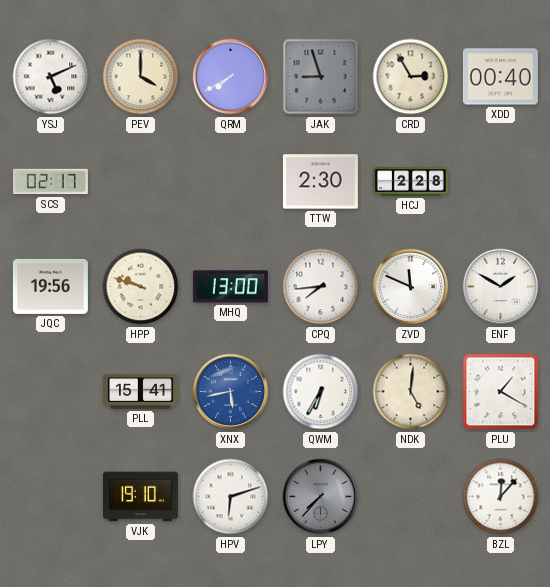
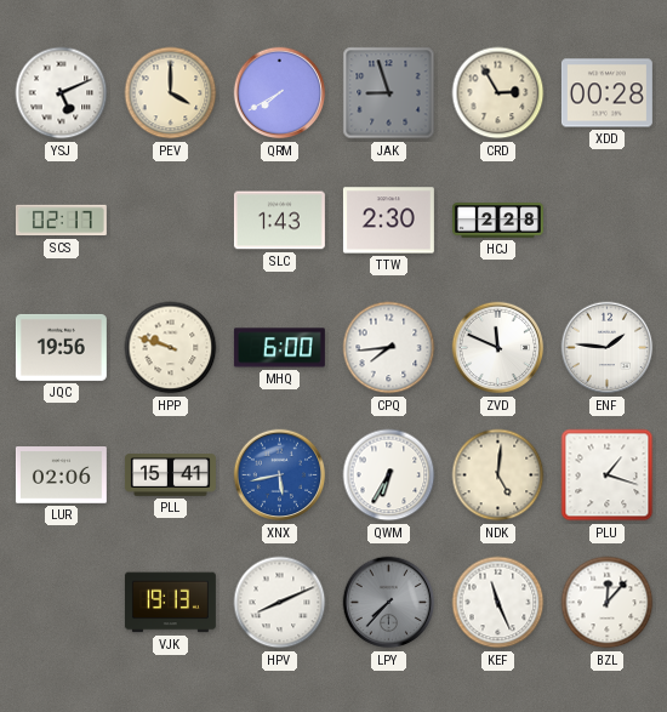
XDD: 00:40 -> 00:28
SLC: none -> 1:43
MHQ: 13:00 -> 6:00
ENF: 1:50 -> 1:46
LUR: none -> 02:06
PLU: 1:20 -> 1:18
VJK: 19:10 -> 19:13
HPV: 6:12 -> 8:11
KEF: none -> 11:26
